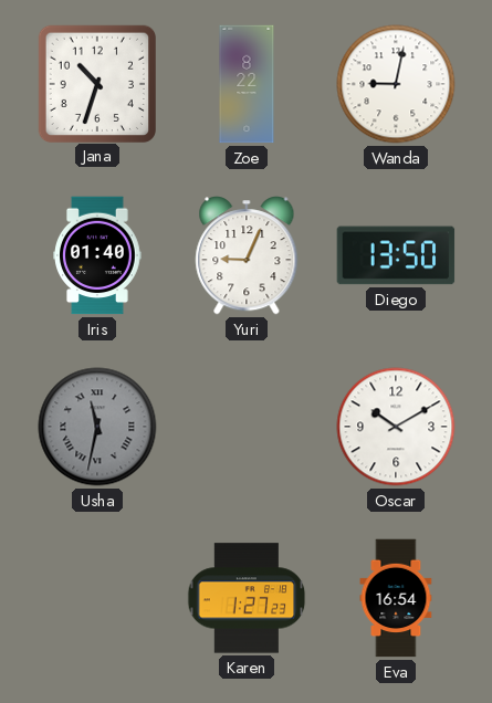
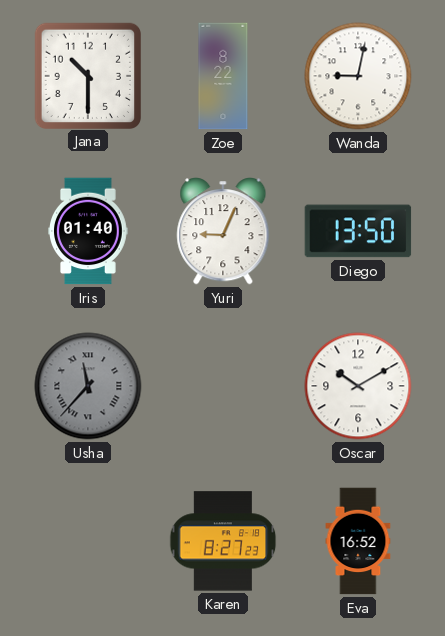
Jana: 10:33 -> 10:30
Usha: 11:32 -> 11:37
Karen: 1:27 -> 8:27
Eva: 16:54 -> 16:52
